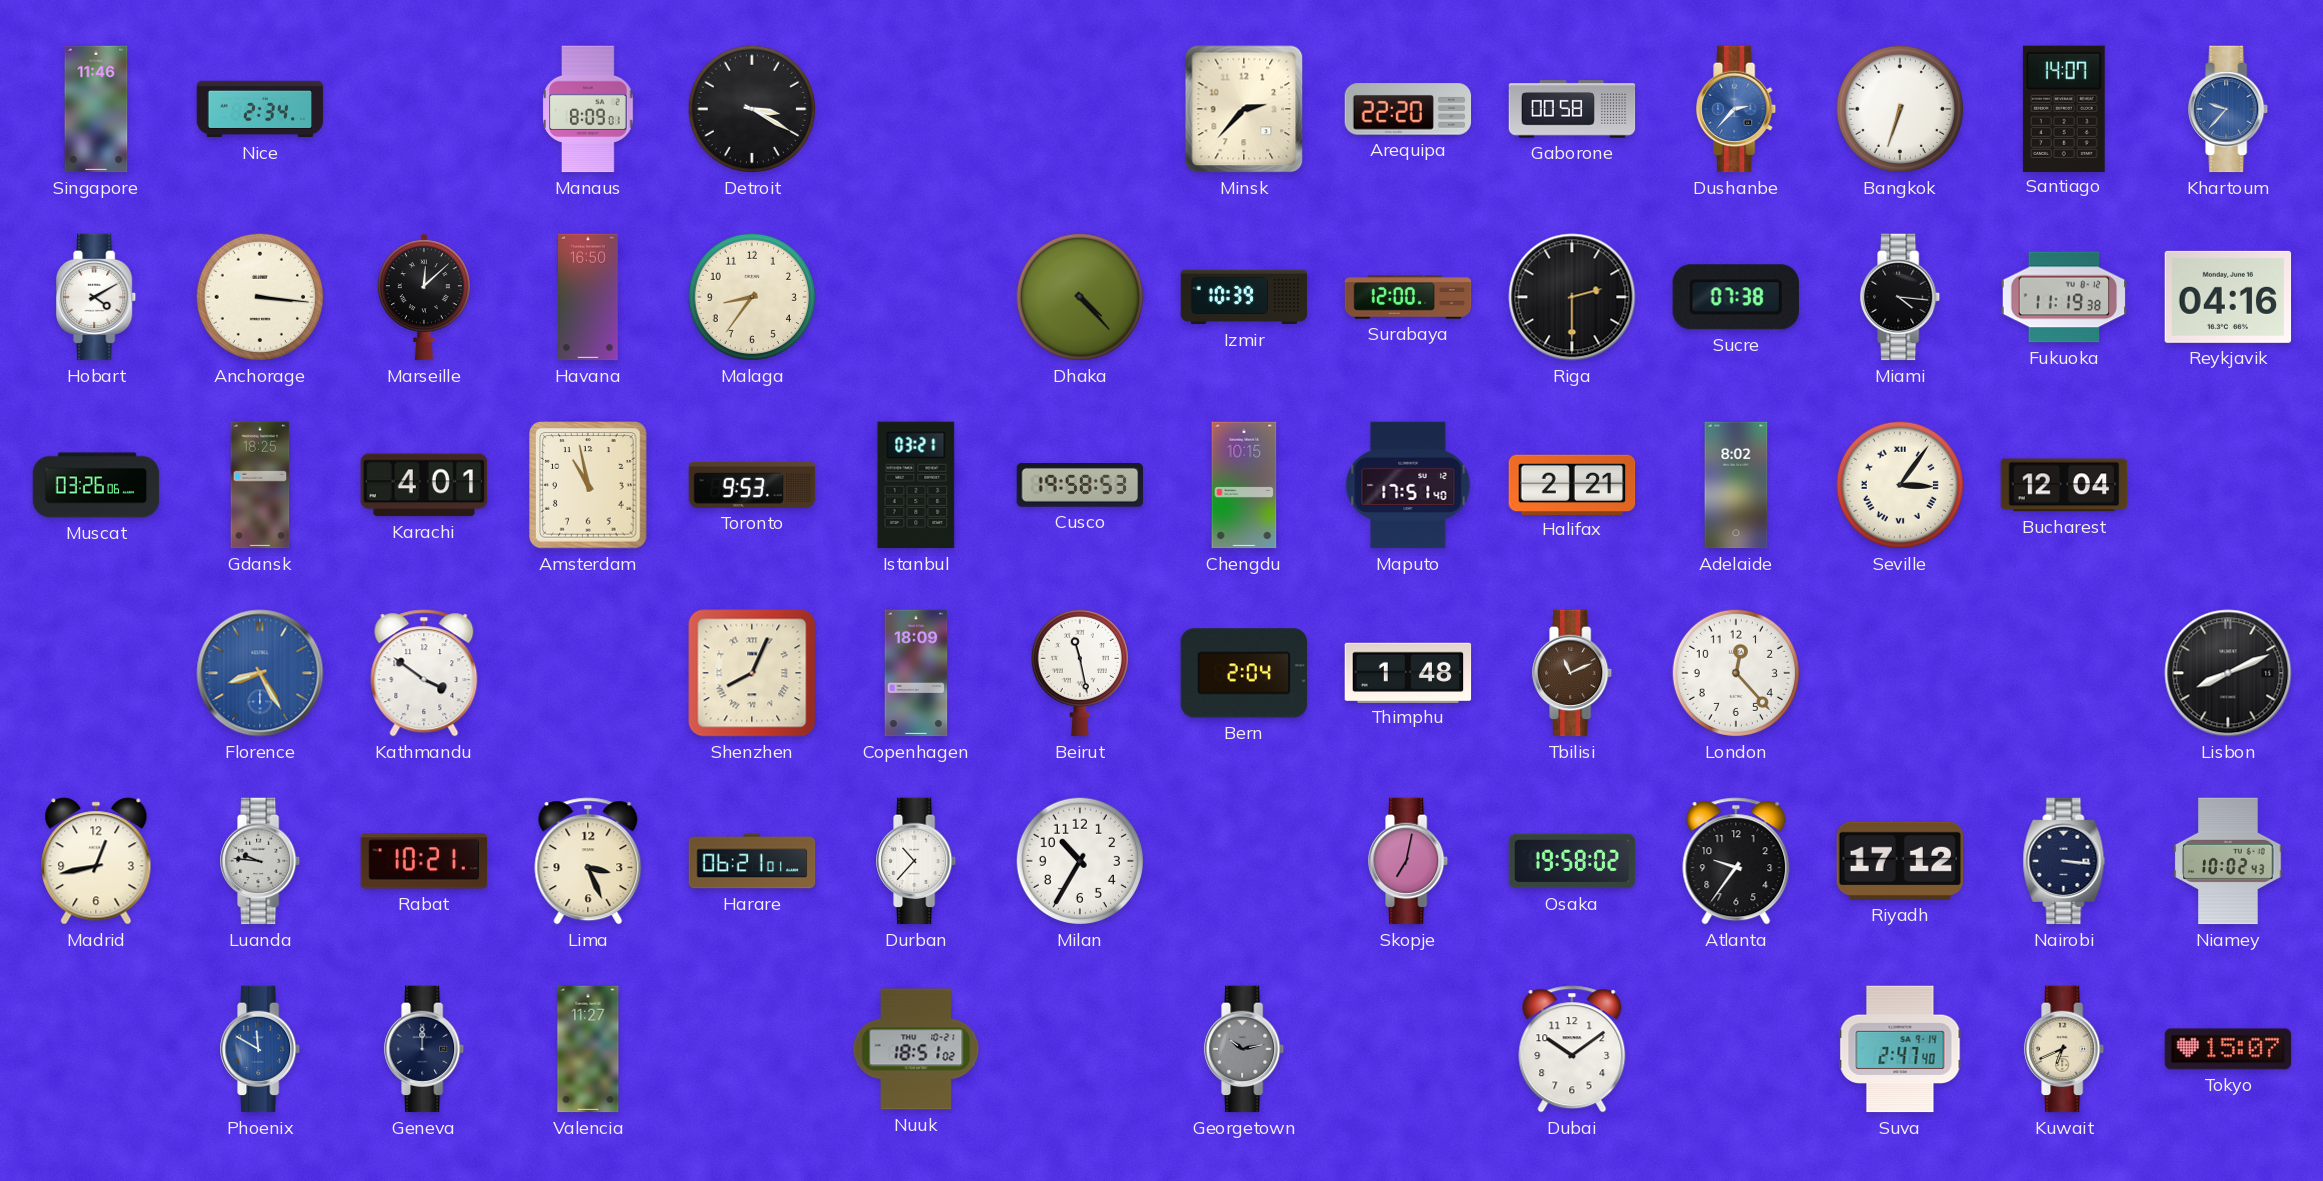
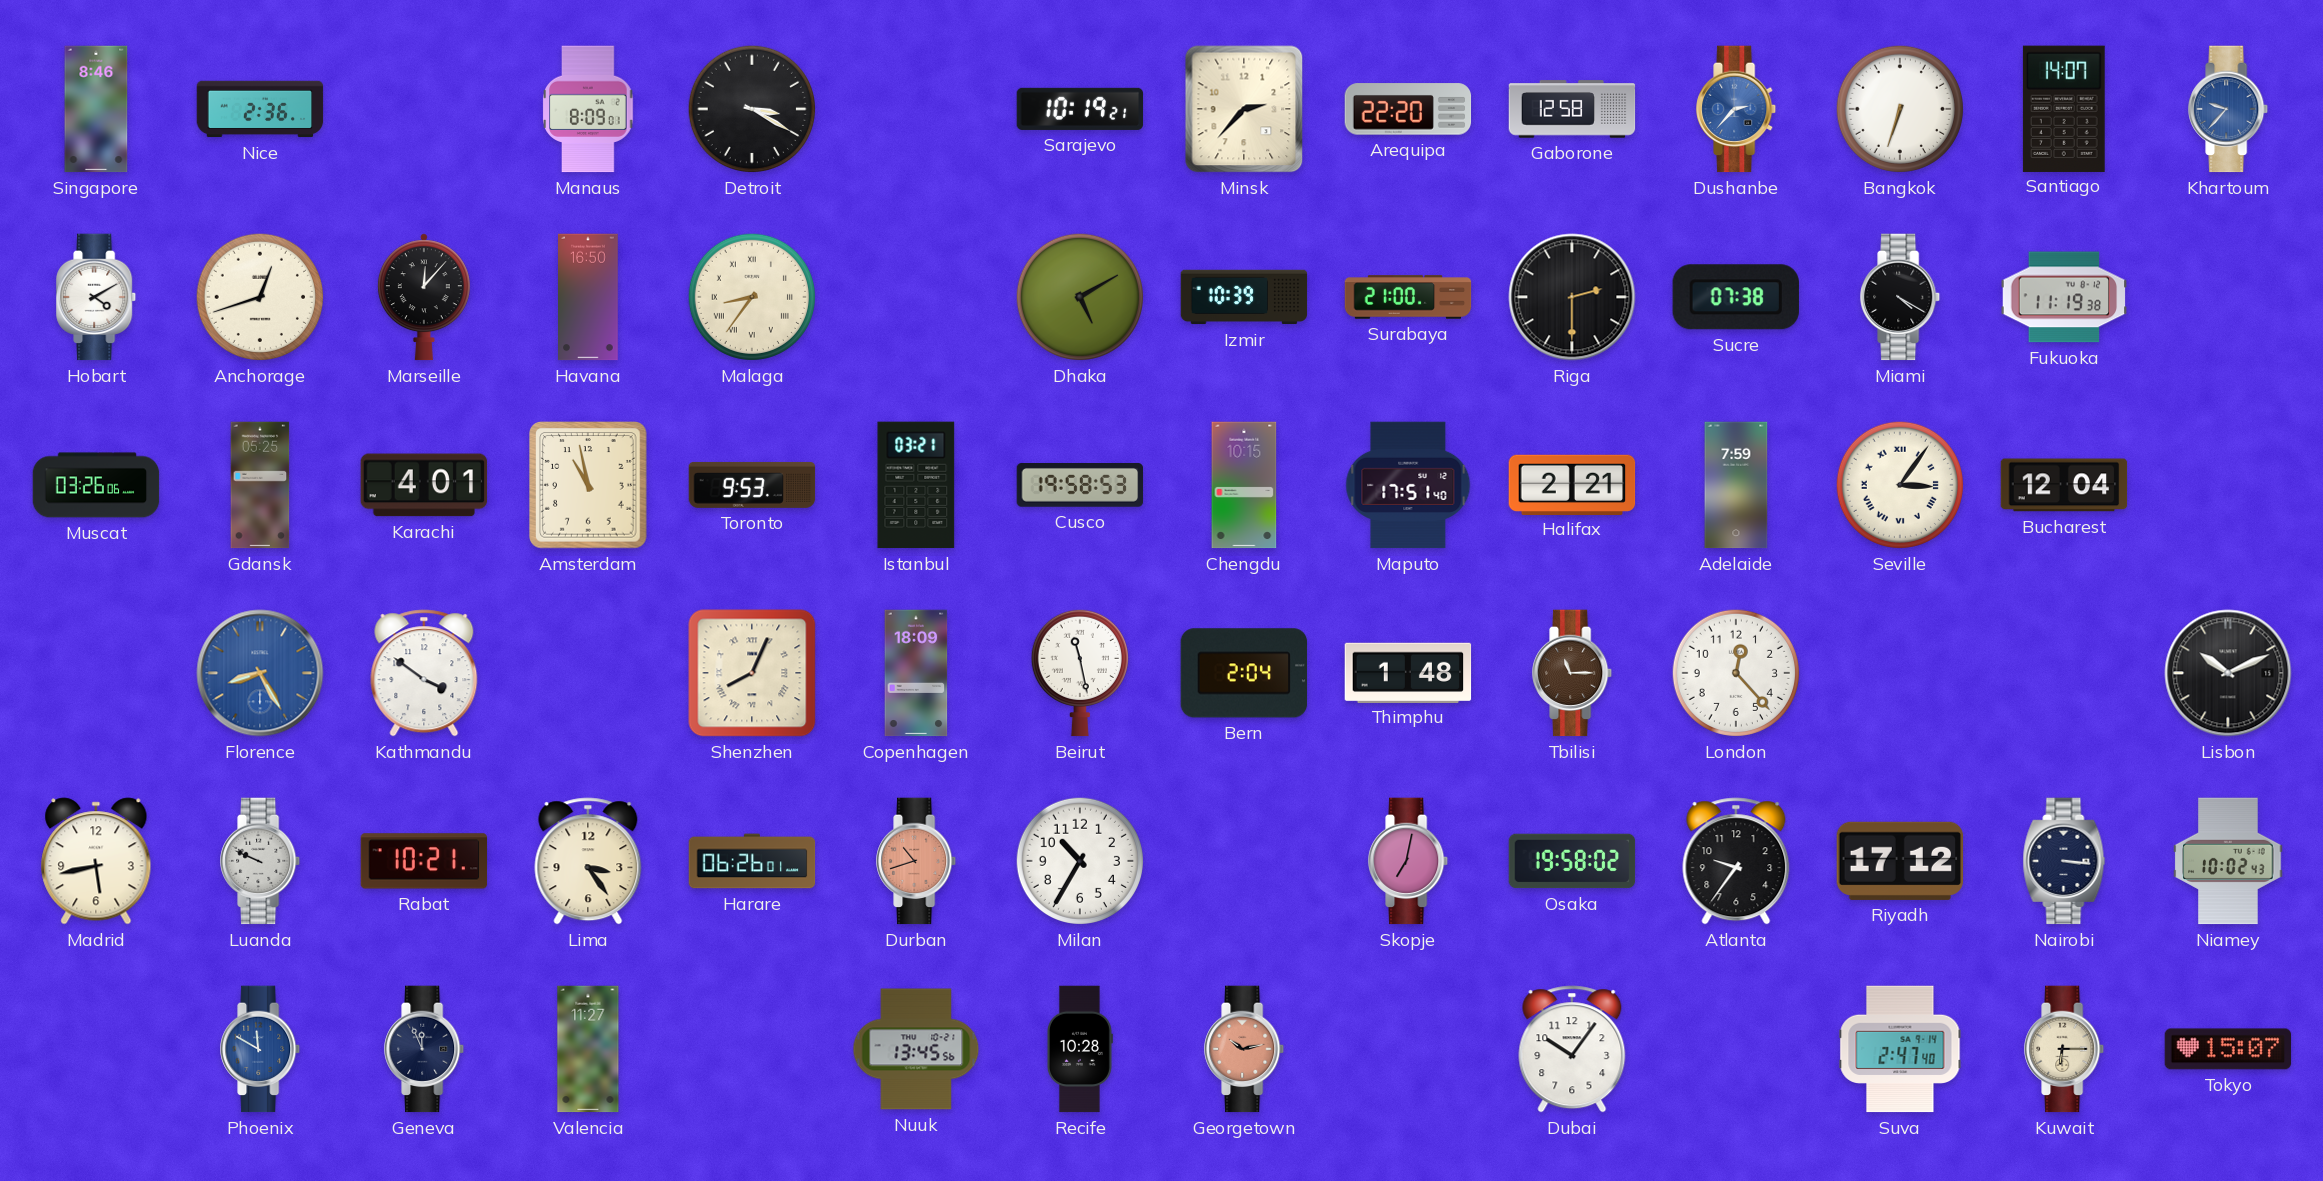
Singapore: 11:46 -> 8:46
Nice: 2:34 -> 2:36
Sarajevo: none -> 10:19
Gaborone: 00:58 -> 12:58
Anchorage: 3:16 -> 12:42
Marseille: 12:08 -> 12:07
Malaga numerals: Arabic -> Roman
Dhaka: 4:23 -> 5:10
Surabaya: 12:00 -> 21:00
Miami: 4:16 -> 4:20
Reykjavik: 04:16 -> none
Gdansk: 18:25 -> 05:25
Adelaide: 8:02 -> 7:59
Tbilisi: 11:11 -> 11:15
Lisbon: 8:11 -> 10:11
Madrid: 12:43 -> 5:43
Luanda: 9:46 -> 9:49
Lima: 3:26 -> 3:24
Harare: 06:21 -> 06:26
Durban: 10:37 -> 10:42
Durban dial: white -> salmon
Geneva: 12:00 -> 11:56
Nuuk: 18:51 -> 13:45
Recife: none -> 10:28
Georgetown dial: grey -> salmon
Dubai: 10:09 -> 10:06
Kuwait: 6:41 -> 6:15
